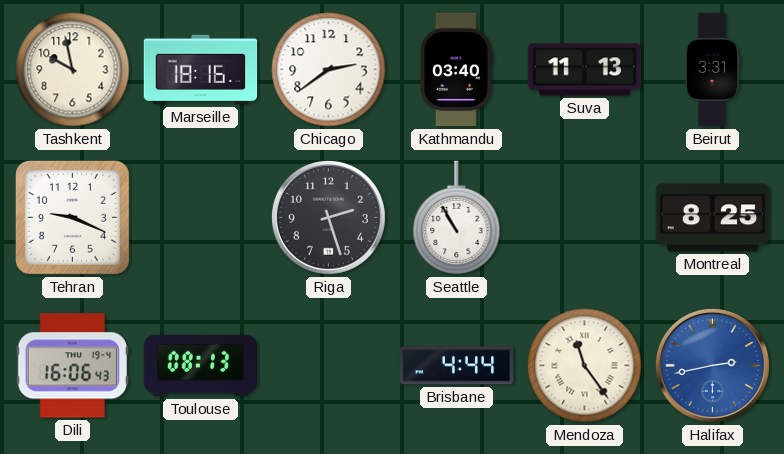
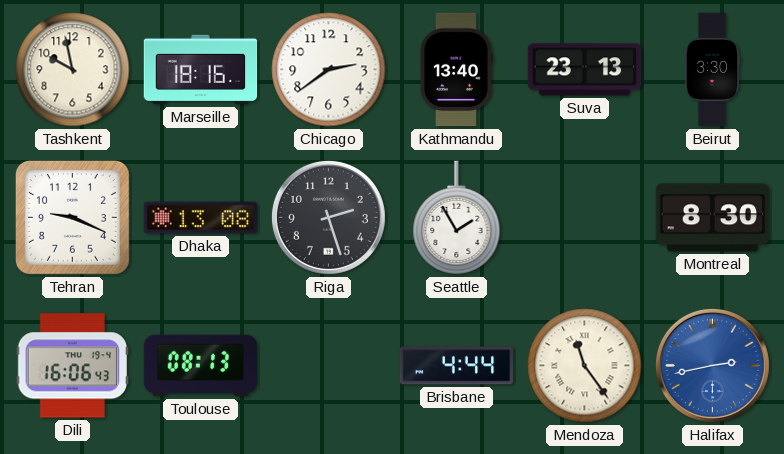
Kathmandu: 03:40 -> 13:40
Suva: 11:13 -> 23:13
Beirut: 3:31 -> 3:30
Dhaka: none -> 13:08
Seattle: 10:55 -> 1:55
Montreal: 8:25 -> 8:30
